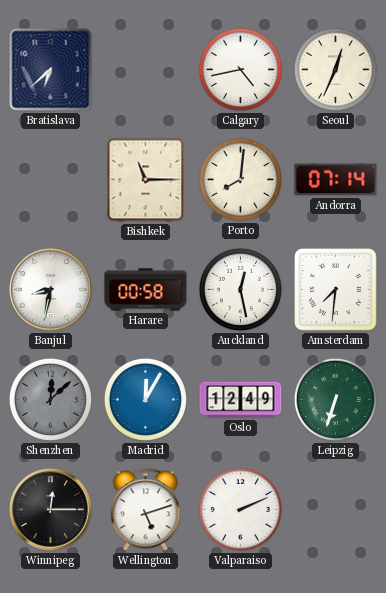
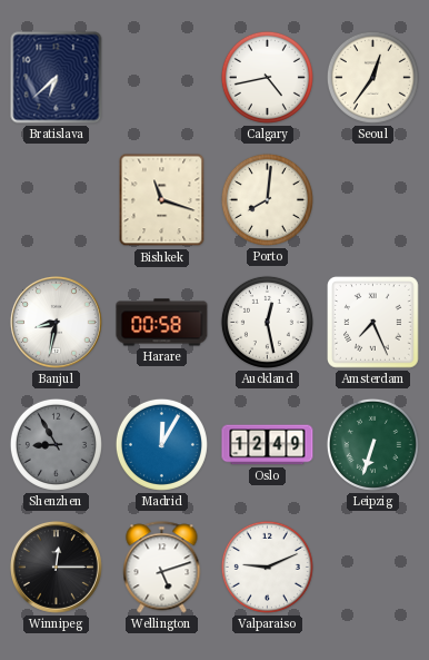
Seoul: 12:34 -> 12:36
Bishkek: 11:15 -> 11:18
Andorra: 07:14 -> none
Amsterdam: 7:31 -> 7:26
Shenzhen: 12:08 -> 8:55
Valparaiso: 2:11 -> 9:11
